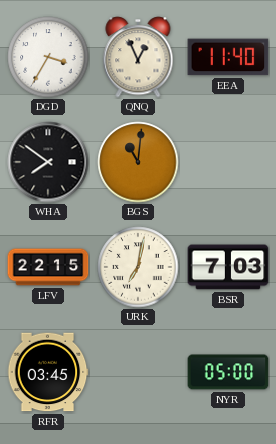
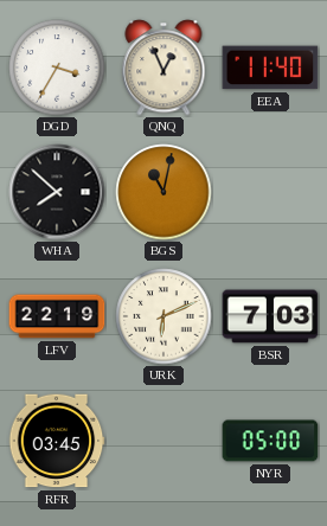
WHA: 7:51 -> 7:52
BGS: 11:01 -> 11:02
LFV: 22:15 -> 22:19
URK: 7:02 -> 6:11
